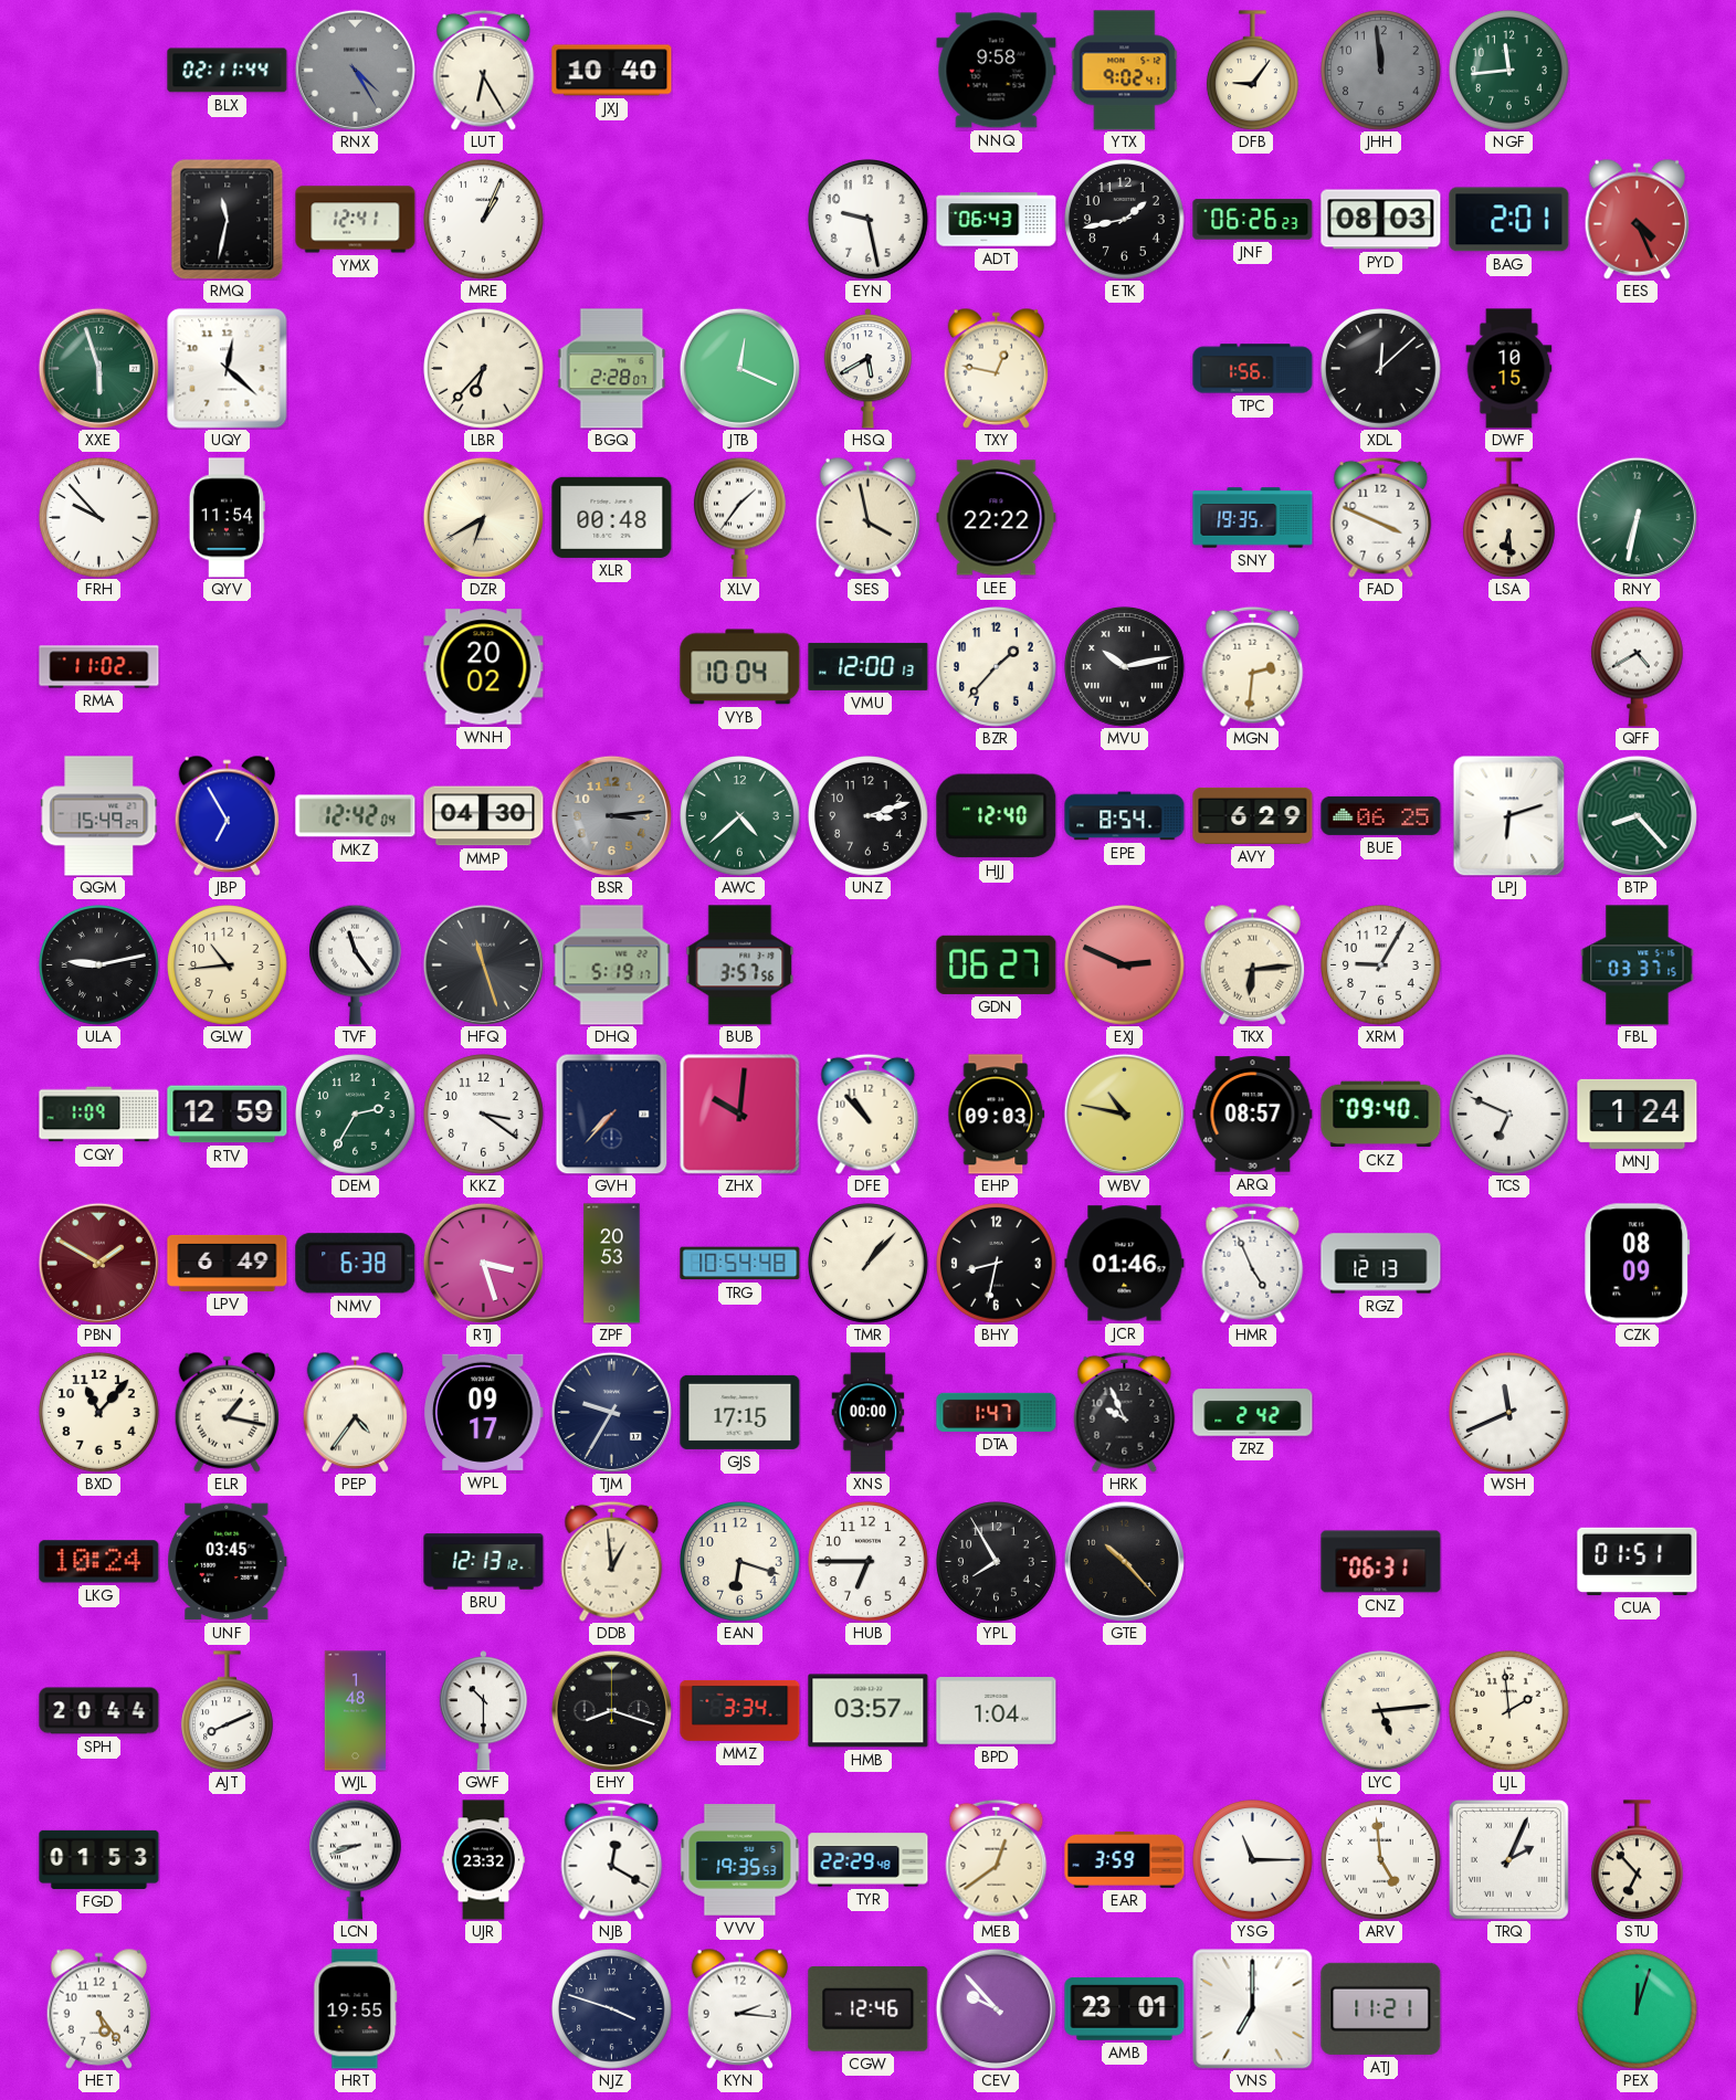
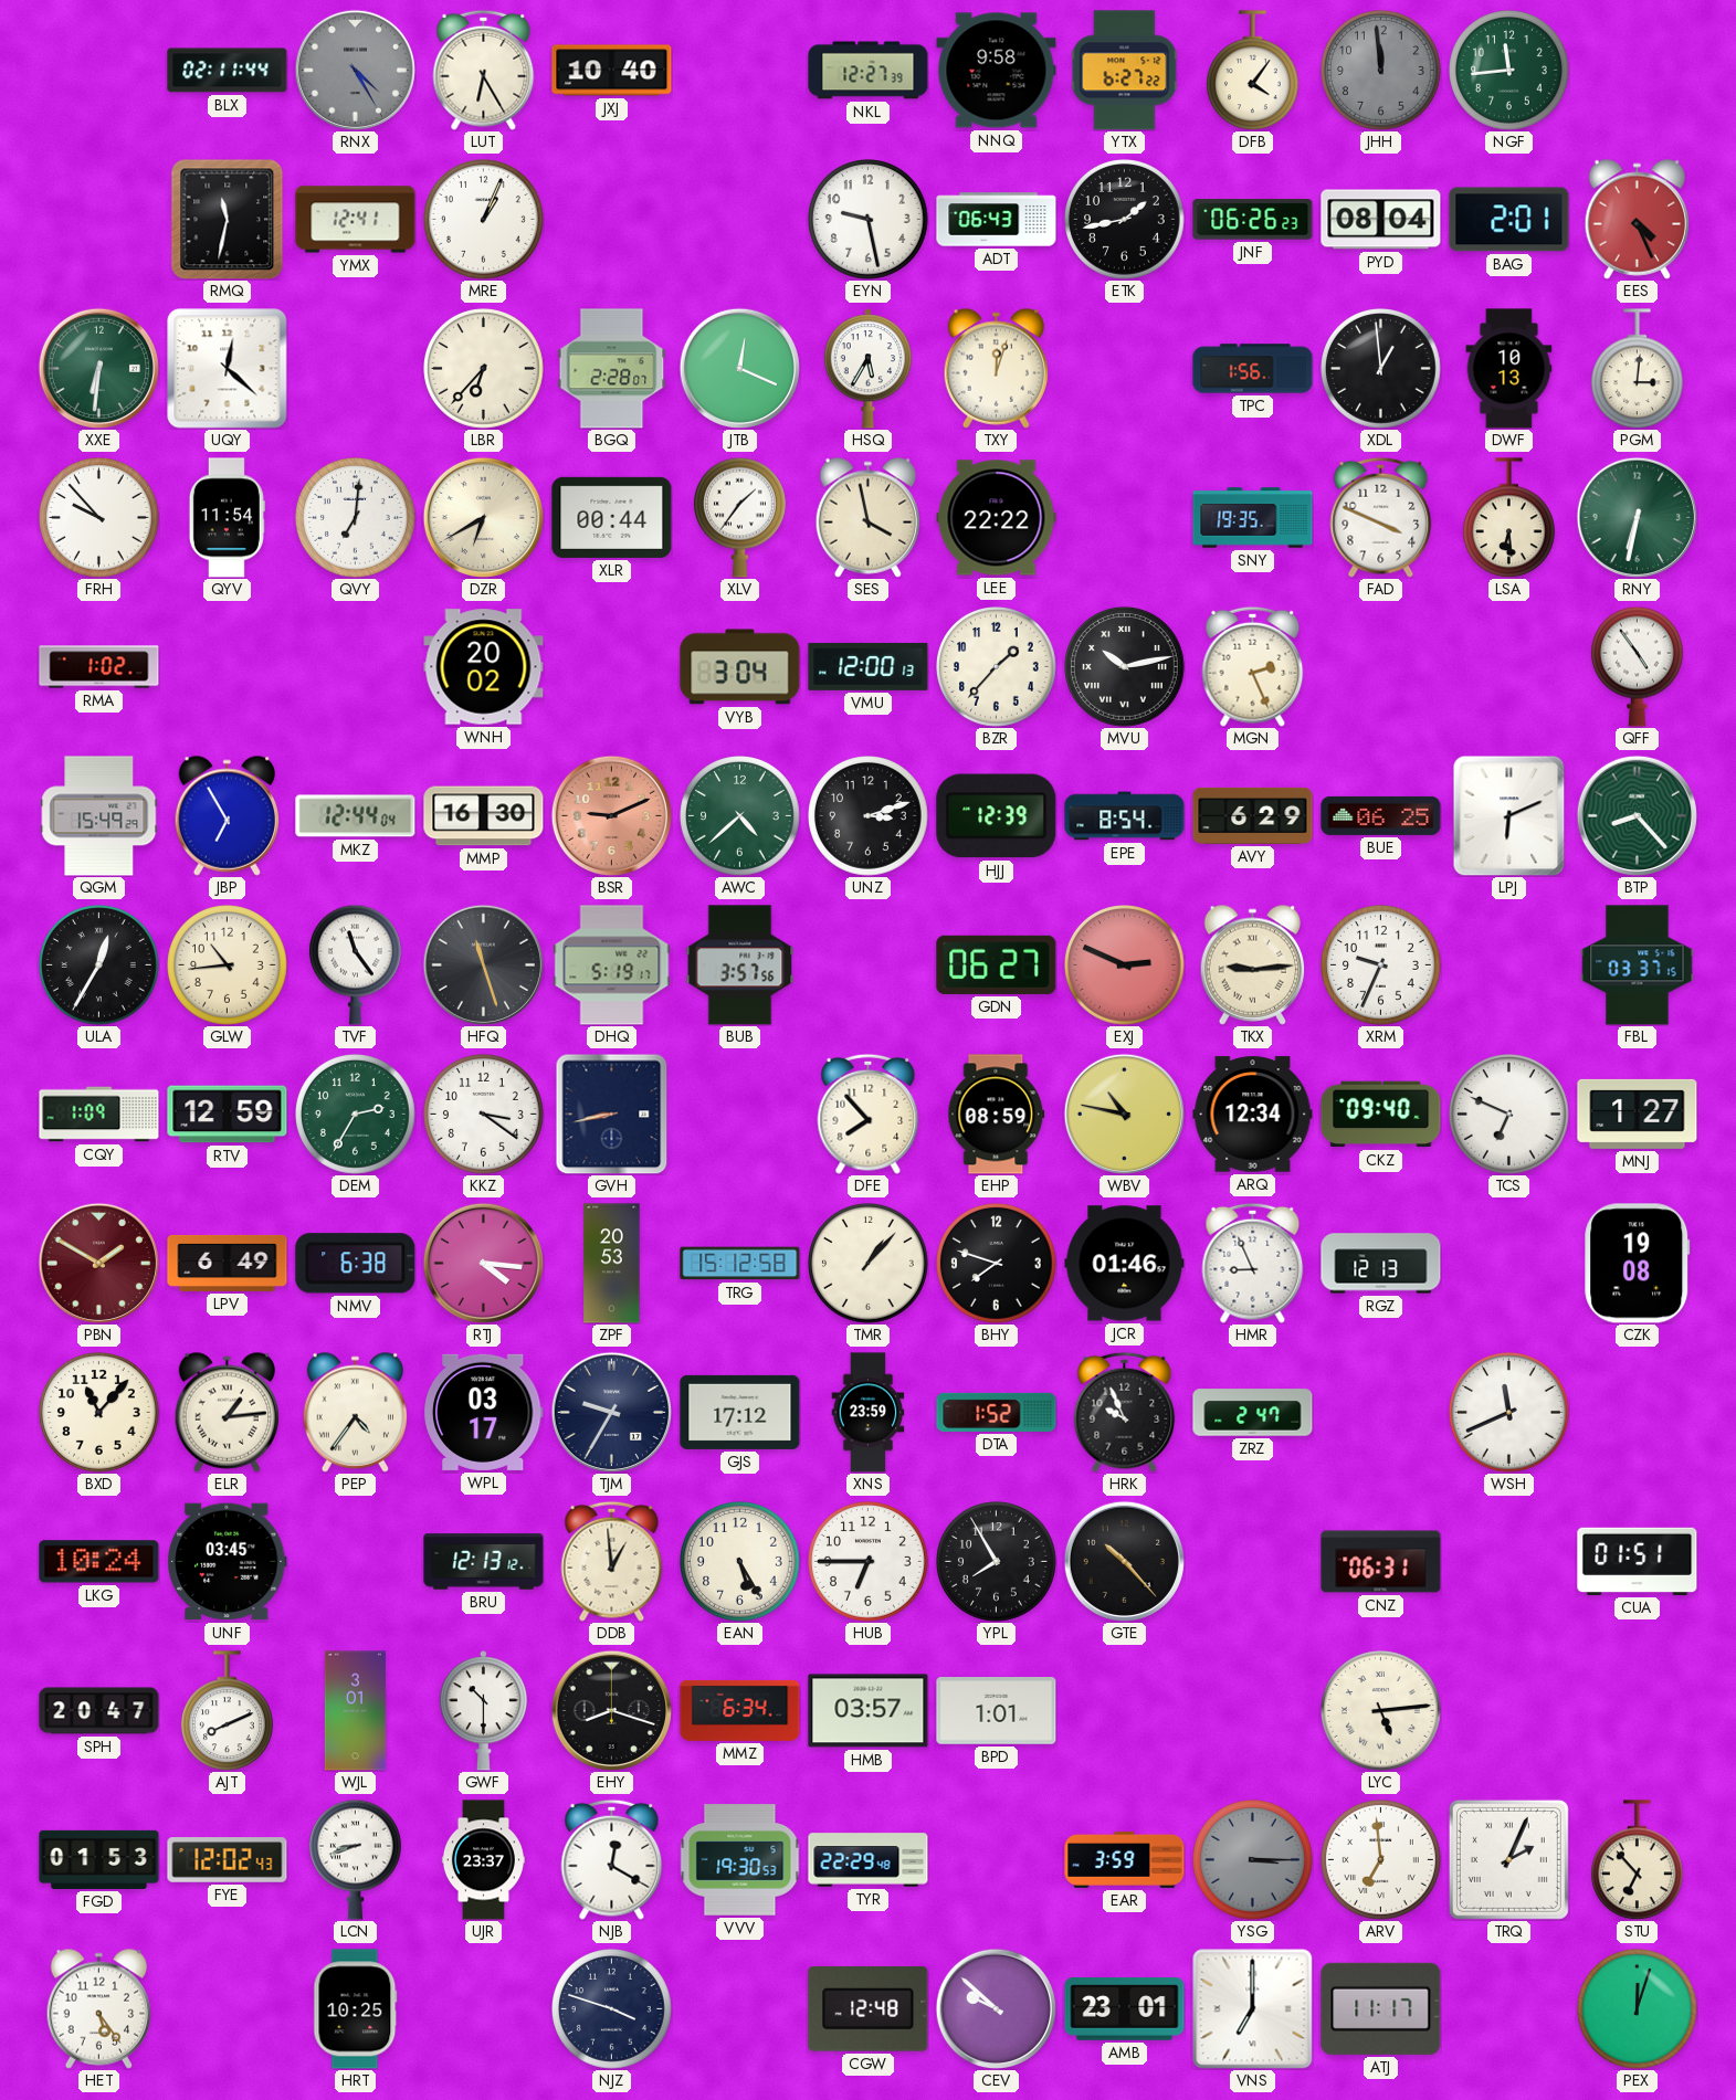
NKL: none -> 12:27
YTX: 9:02 -> 6:27
DFB: 9:06 -> 4:06
PYD: 08:03 -> 08:04
XXE: 5:57 -> 6:31
HSQ: 5:40 -> 5:35
TXY: 12:47 -> 12:03
XDL: 12:08 -> 12:59
DWF: 10:15 -> 10:13
PGM: none -> 3:01
QVY: none -> 7:01
XLR: 00:48 -> 00:44
RMA: 11:02 -> 1:02
VYB: 10:04 -> 3:04
MGN: 2:31 -> 2:26
QFF: 4:40 -> 4:54
MKZ: 12:42 -> 12:44
MMP: 04:30 -> 16:30
BSR: 3:14 -> 9:11
BSR dial: grey -> salmon
HJJ: 12:40 -> 12:39
LPJ: 6:12 -> 6:11
ULA: 9:13 -> 12:35
TKX: 6:14 -> 9:14
XRM: 9:05 -> 9:34
GVH: 7:37 -> 8:43
ZHX: 10:01 -> none
DFE: 10:53 -> 7:53
EHP: 09:03 -> 08:59
ARQ: 08:57 -> 12:34
MNJ: 1:24 -> 1:27
RTJ: 3:27 -> 4:16
TRG: 10:54 -> 15:12
BHY: 8:32 -> 7:48
HMR: 4:56 -> 8:56
CZK: 08:09 -> 19:08
ELR: 1:17 -> 1:14
WPL: 09:17 -> 03:17
GJS: 17:15 -> 17:12
XNS: 00:00 -> 23:59
DTA: 1:47 -> 1:52
ZRZ: 2:42 -> 2:47
EAN: 6:18 -> 5:25
SPH: 20:44 -> 20:47
WJL: 1:48 -> 3:01
MMZ: 3:34 -> 6:34
BPD: 1:04 -> 1:01
LJL: 1:59 -> none
FYE: none -> 12:02
UJR: 23:32 -> 23:37
VVV: 19:35 -> 19:30
MEB: 12:39 -> none
YSG: 11:15 -> 3:15
YSG dial: white -> grey
ARV: 4:59 -> 6:59
HRT: 19:55 -> 10:25
KYN: 2:16 -> none
CGW: 12:46 -> 12:48
CEV: 9:53 -> 9:52
ATJ: 11:21 -> 11:17
